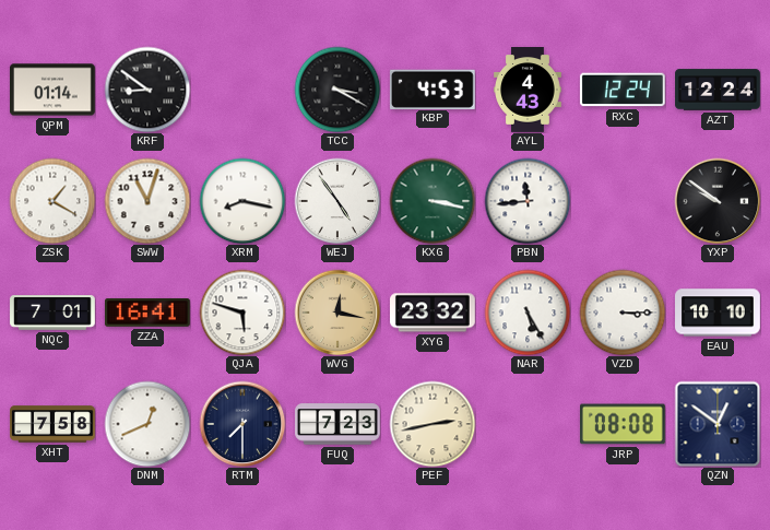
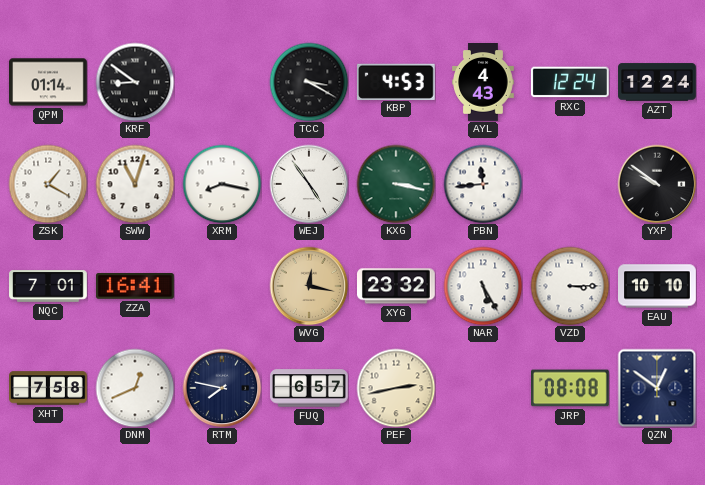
QJA: 5:48 -> none
RTM: 7:30 -> 7:47
FUQ: 7:23 -> 6:57
